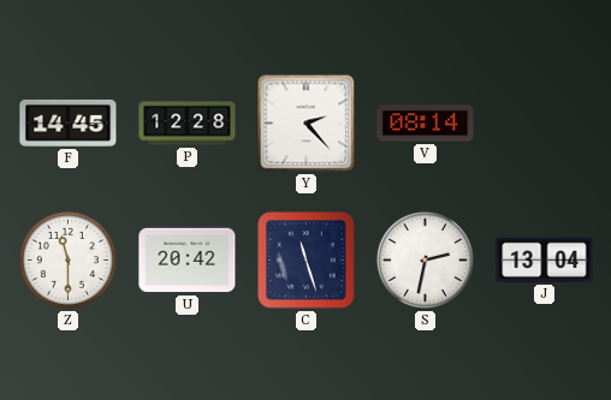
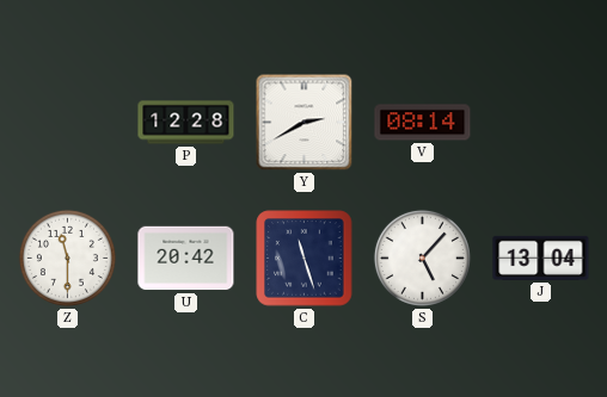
F: 14:45 -> none
Y: 2:23 -> 2:40
S: 2:32 -> 5:07
